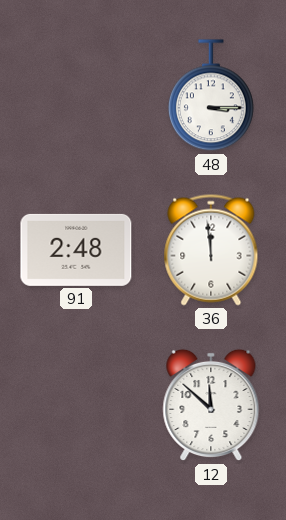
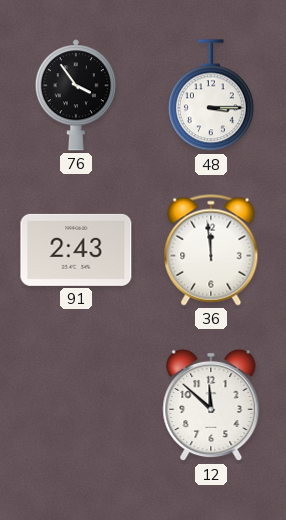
76: none -> 3:54
91: 2:48 -> 2:43
